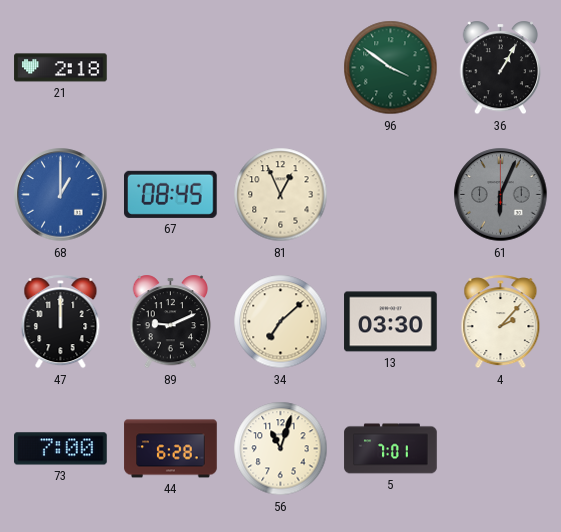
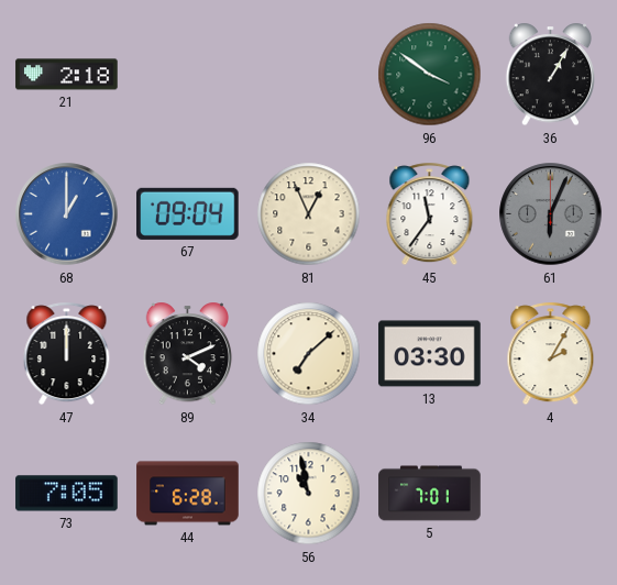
67: 08:45 -> 09:04
45: none -> 11:36
89: 9:11 -> 4:11
4: 2:07 -> 2:05
73: 7:00 -> 7:05
56: 11:03 -> 10:58
